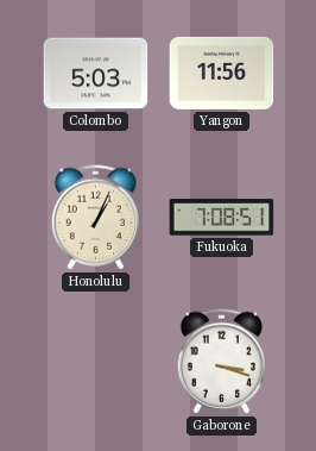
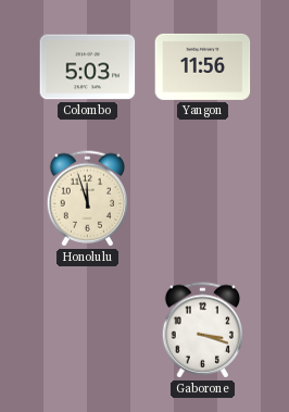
Honolulu: 1:04 -> 11:57
Fukuoka: 7:08 -> none
